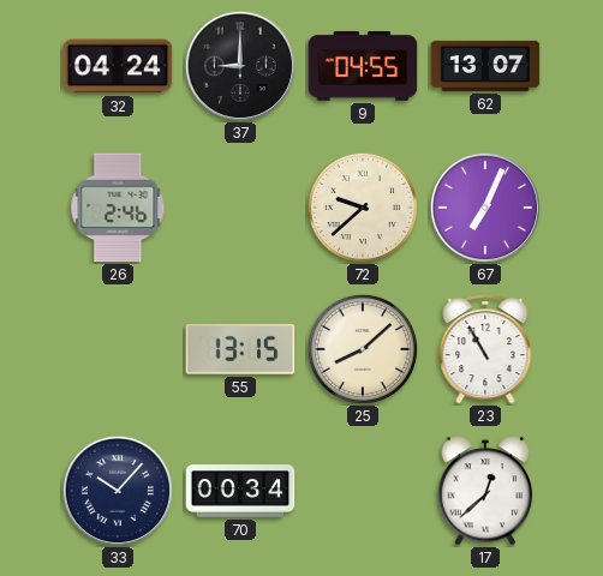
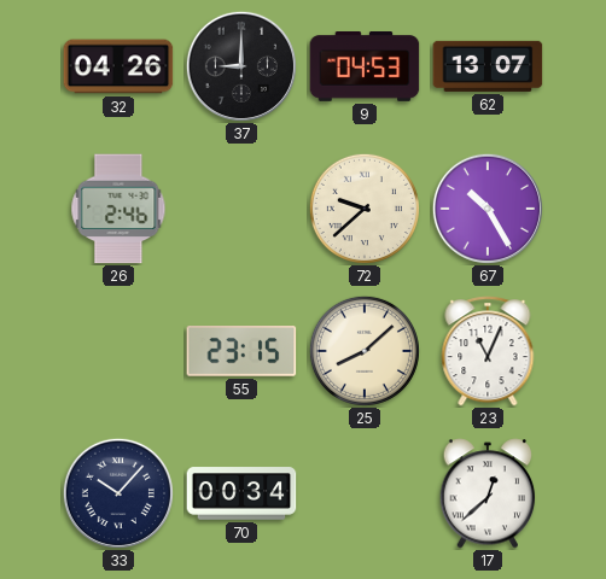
32: 04:24 -> 04:26
9: 04:55 -> 04:53
67: 7:04 -> 10:25
55: 13:15 -> 23:15
23: 10:55 -> 11:04
